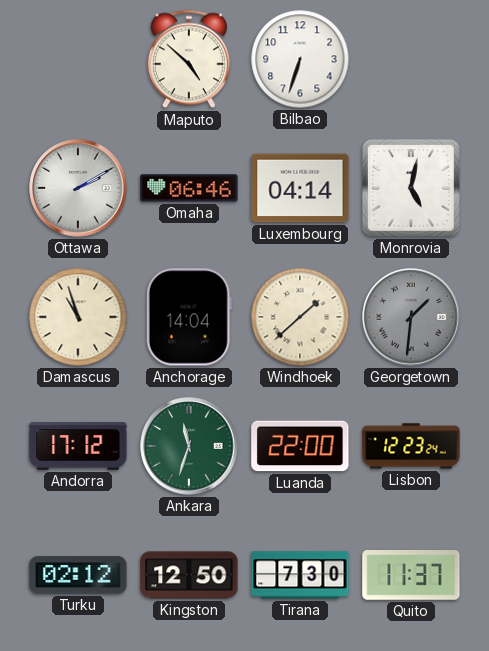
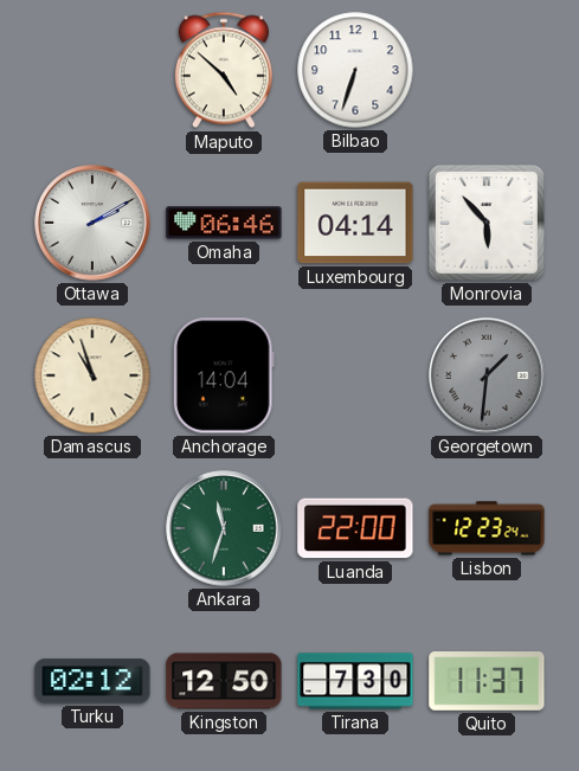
Monrovia: 5:02 -> 5:53
Windhoek: 1:38 -> none
Andorra: 17:12 -> none
